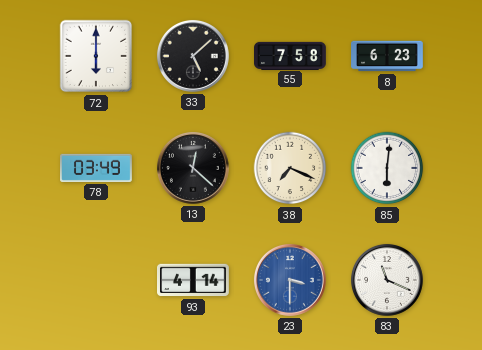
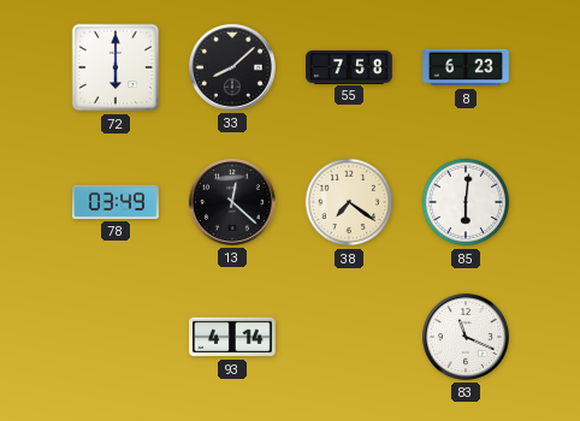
33: 5:08 -> 8:08
38: 7:19 -> 7:21
23: 3:30 -> none
